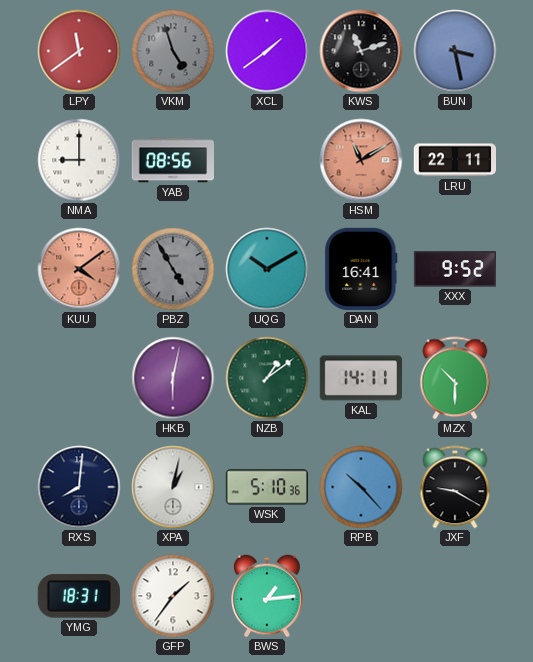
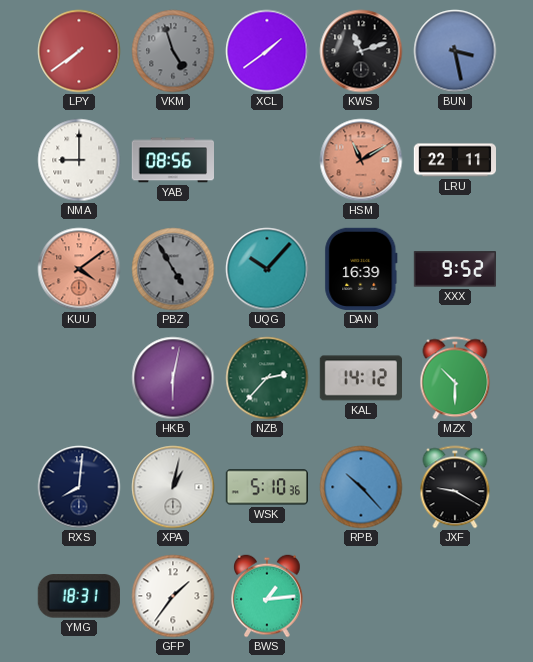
LPY: 11:39 -> 7:39
UQG: 10:10 -> 10:07
DAN: 16:41 -> 16:39
NZB: 1:09 -> 2:37
KAL: 14:11 -> 14:12
